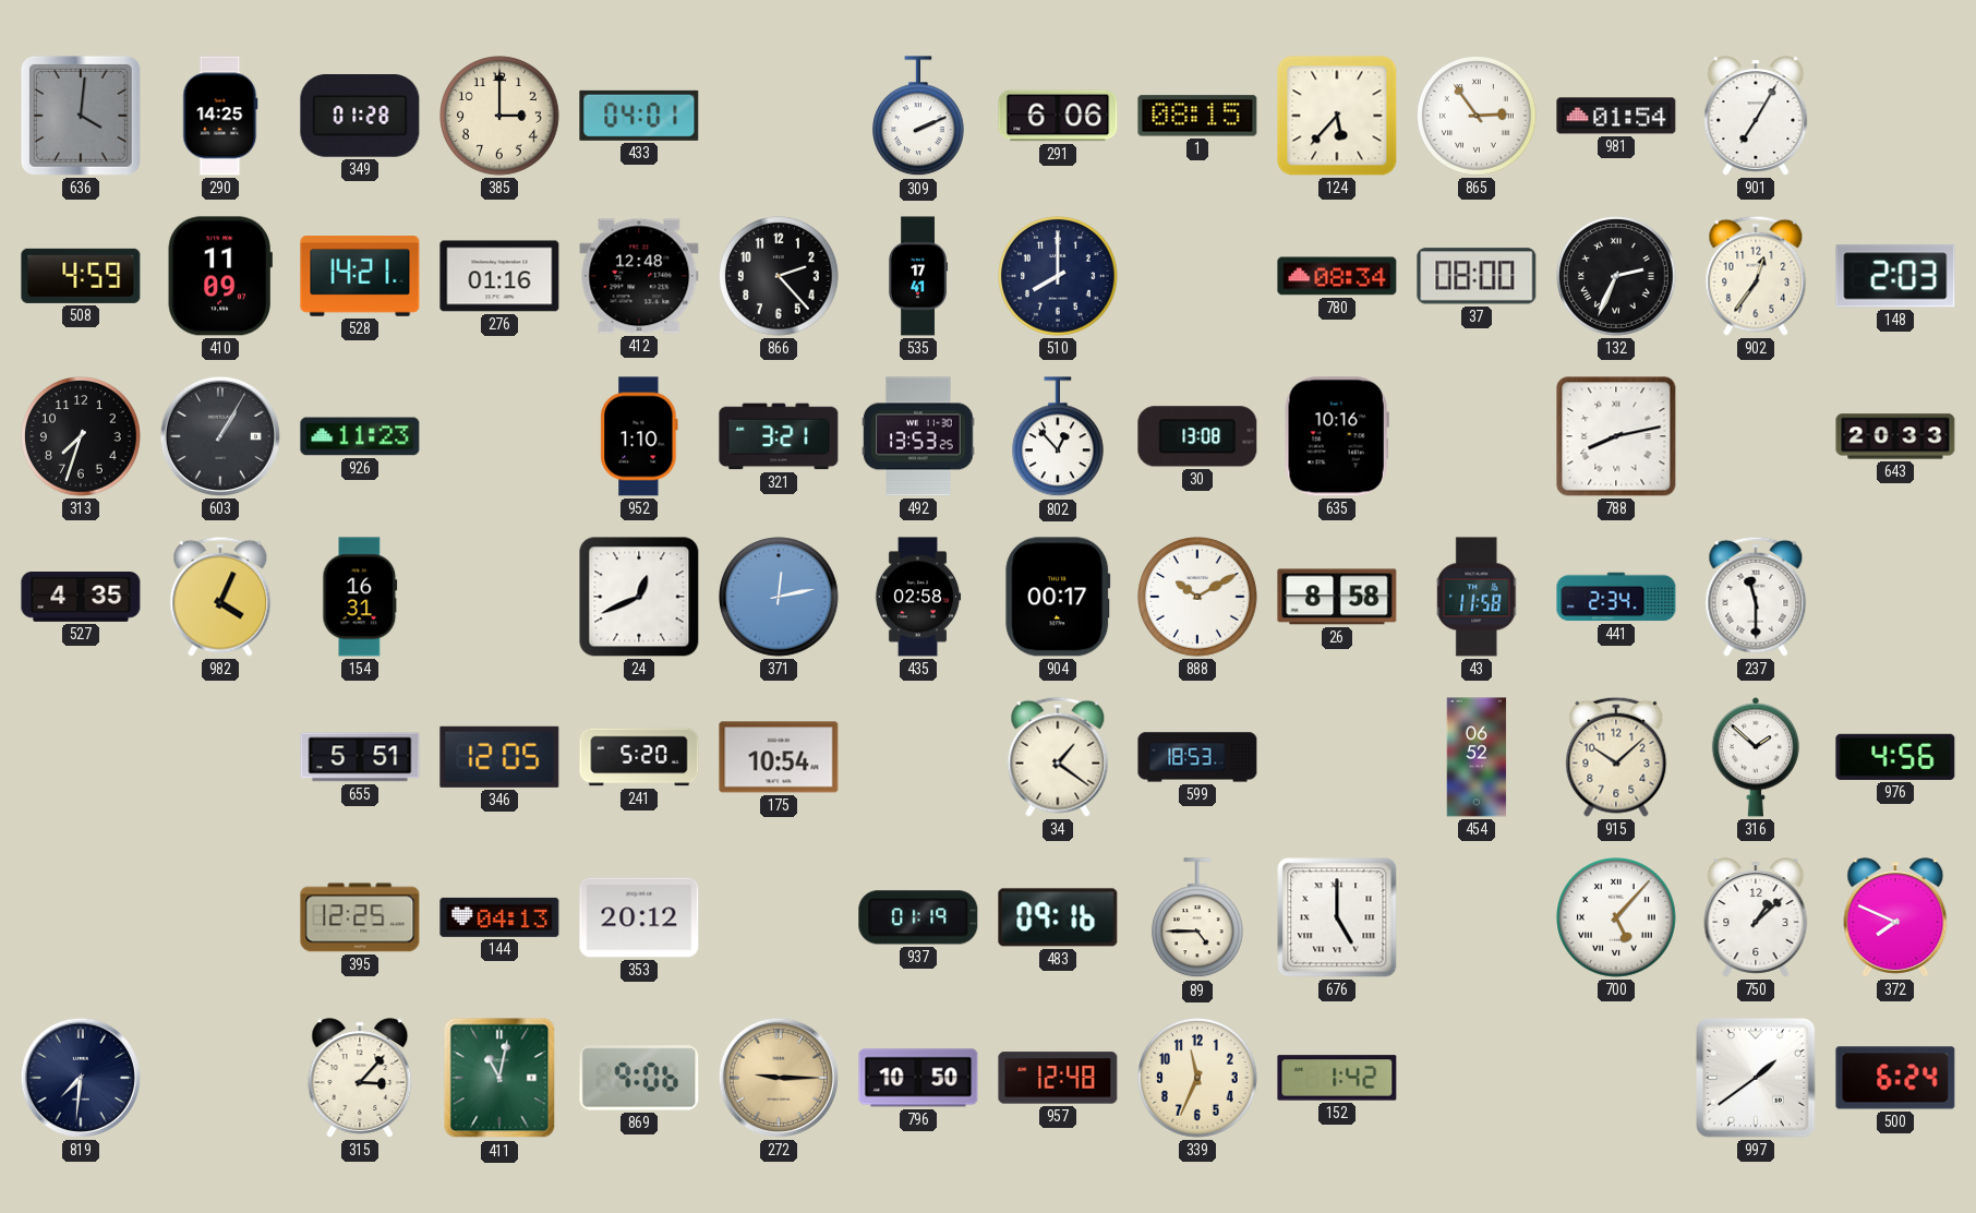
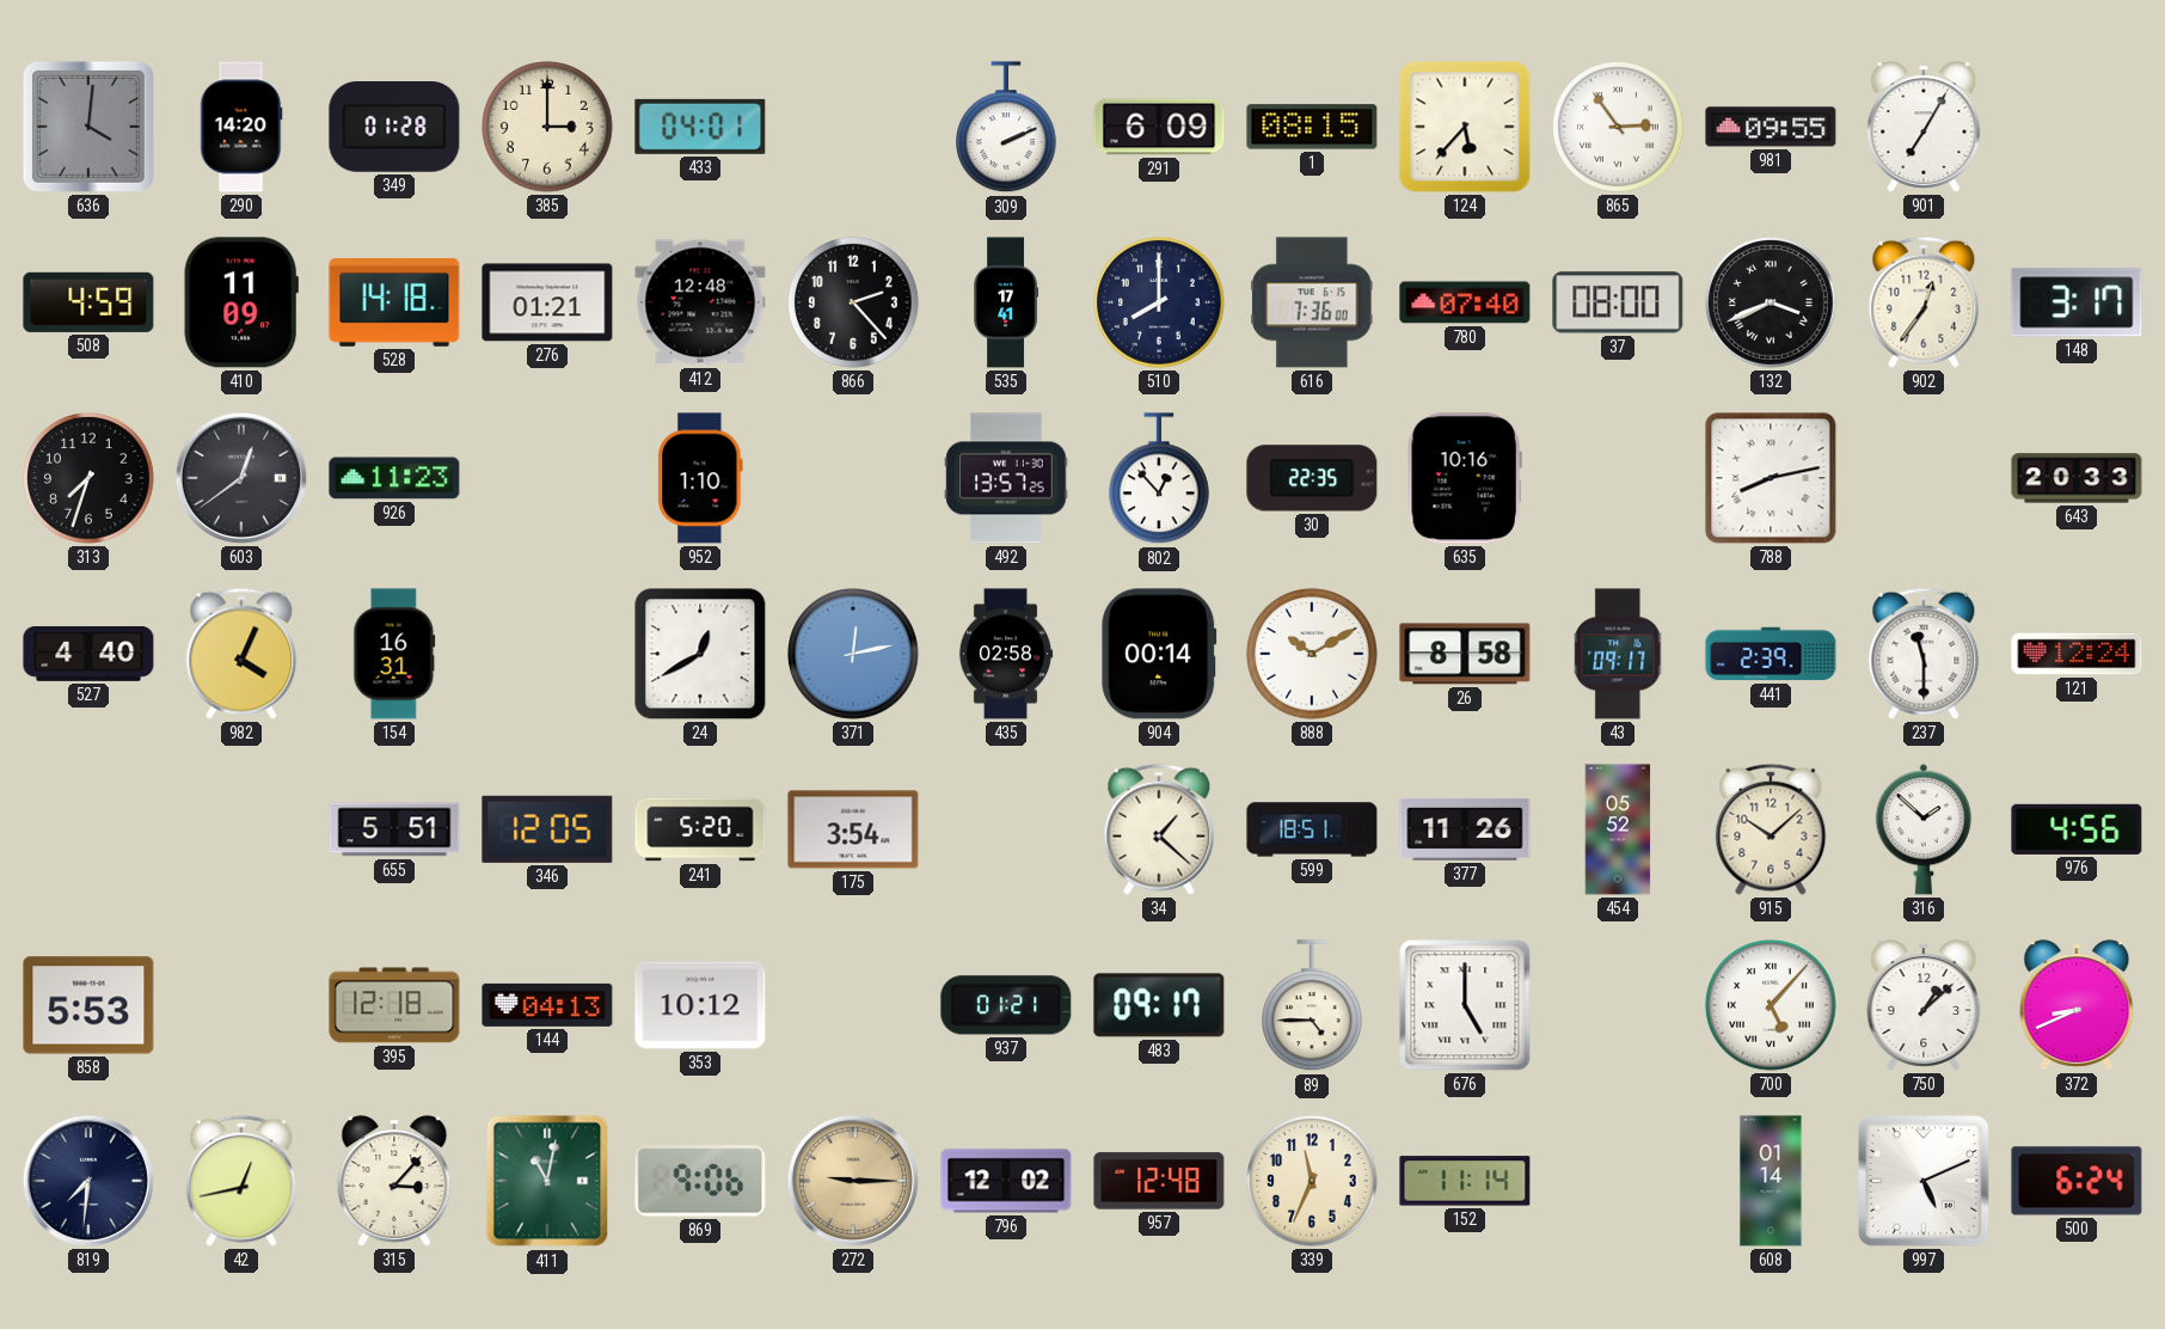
290: 14:25 -> 14:20
291: 6:06 -> 6:09
981: 01:54 -> 09:55
528: 14:21 -> 14:18
276: 01:16 -> 01:21
616: none -> 7:36
780: 08:34 -> 07:40
132: 2:34 -> 3:41
148: 2:03 -> 3:17
603: 1:05 -> 12:39
321: 3:21 -> none
492: 13:53 -> 13:57
30: 13:08 -> 22:35
527: 4:35 -> 4:40
24: 12:41 -> 12:40
904: 00:17 -> 00:14
43: 11:58 -> 09:17
441: 2:34 -> 2:39
121: none -> 12:24
175: 10:54 -> 3:54
34: 1:21 -> 1:22
599: 18:53 -> 18:51
377: none -> 11:26
454: 06:52 -> 05:52
858: none -> 5:53
395: 12:25 -> 12:18
353: 20:12 -> 10:12
937: 01:19 -> 01:21
483: 09:16 -> 09:17
372: 7:49 -> 8:41
42: none -> 12:43
796: 10:50 -> 12:02
152: 1:42 -> 11:14
608: none -> 01:14
997: 1:39 -> 5:11
